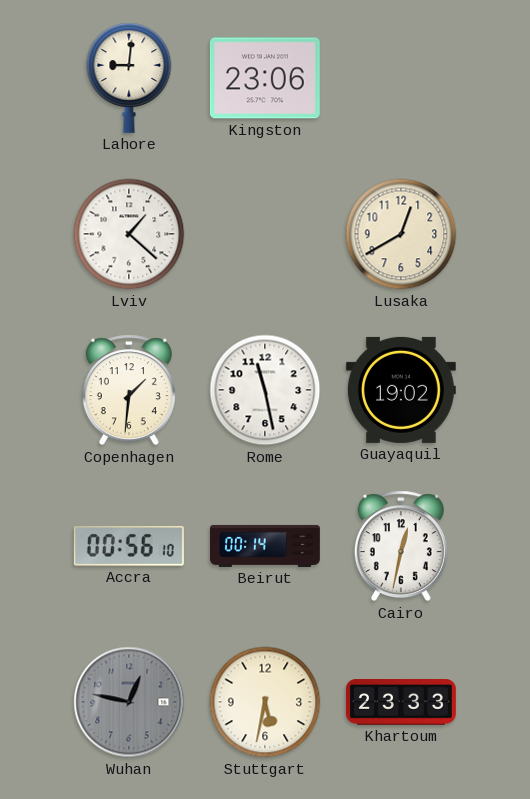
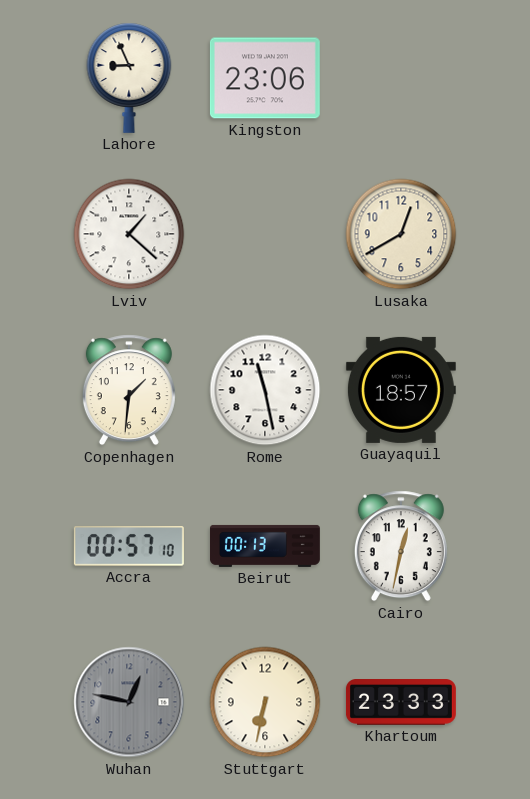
Lahore: 9:01 -> 8:56
Guayaquil: 19:02 -> 18:57
Accra: 00:56 -> 00:57
Beirut: 00:14 -> 00:13
Stuttgart: 5:32 -> 6:32
